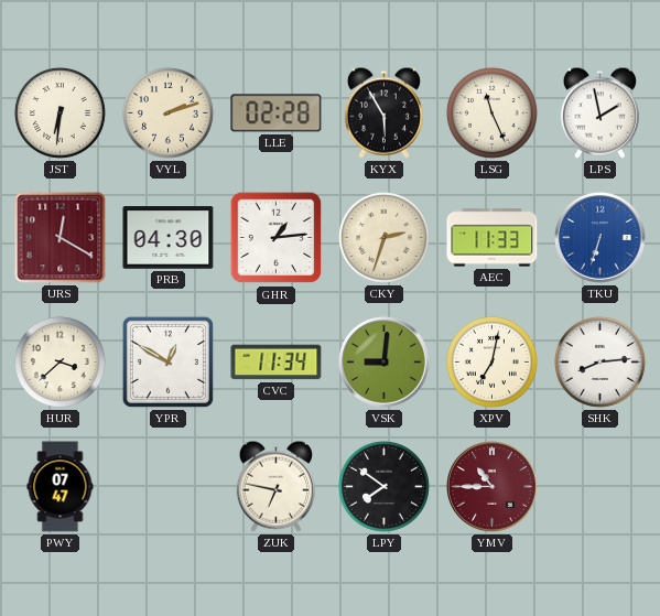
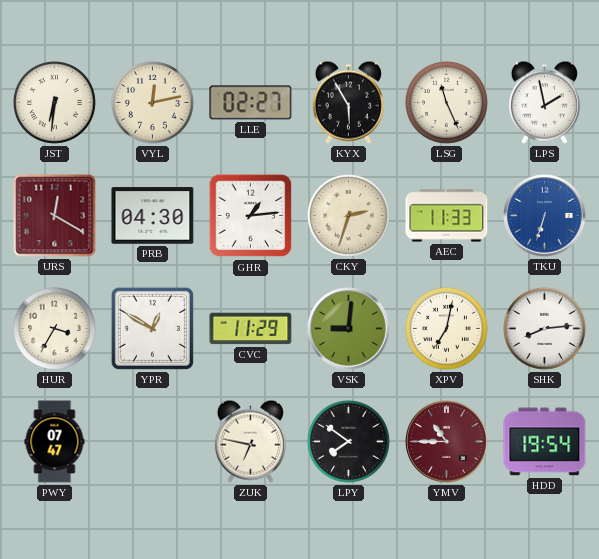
VYL: 2:12 -> 12:13
LLE: 02:28 -> 02:27
HUR: 3:38 -> 3:35
CVC: 11:34 -> 11:29
HDD: none -> 19:54
